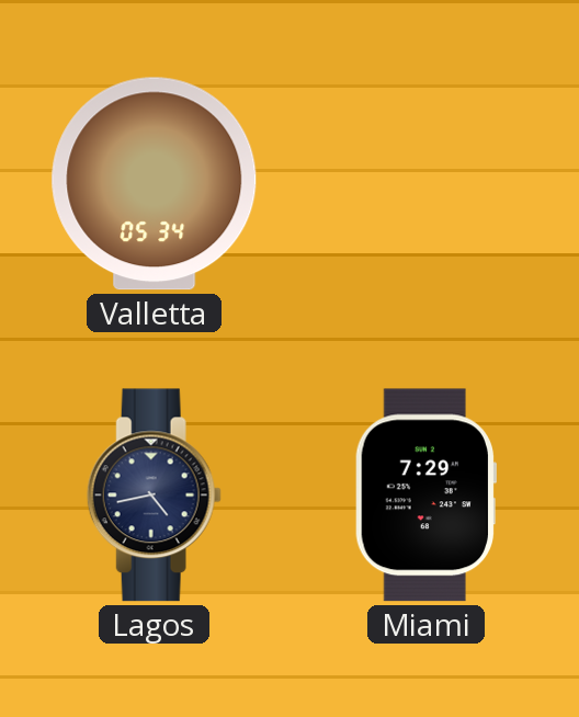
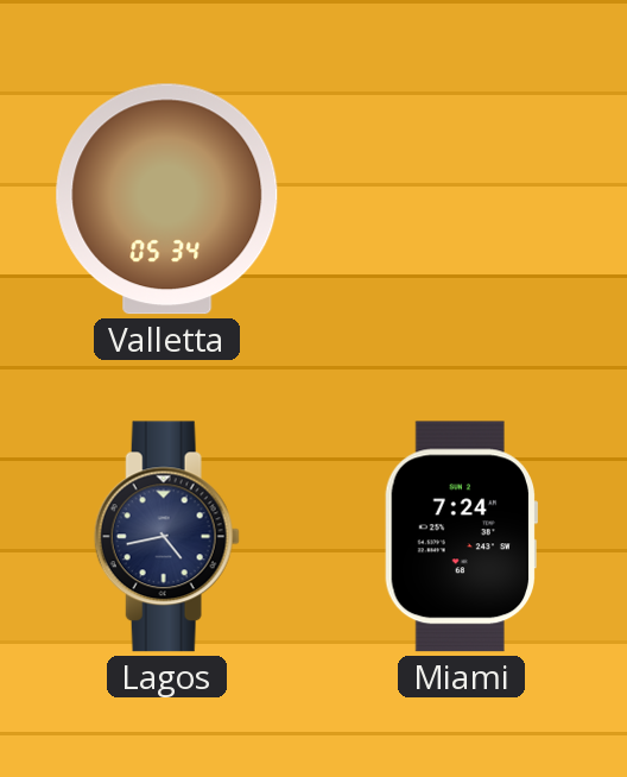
Miami: 7:29 -> 7:24
